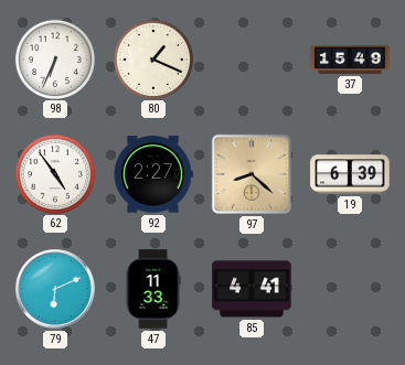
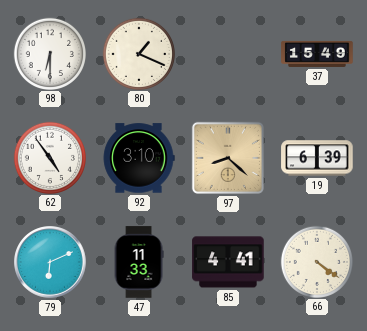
98: 6:34 -> 6:30
92: 2:27 -> 3:10
66: none -> 4:21
